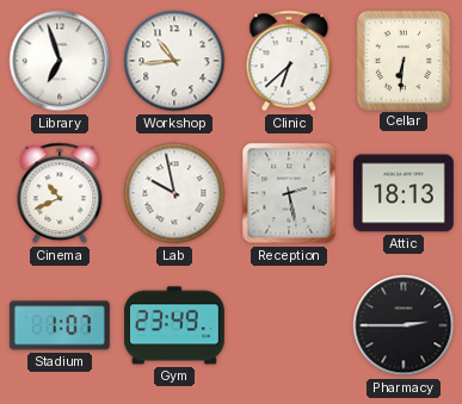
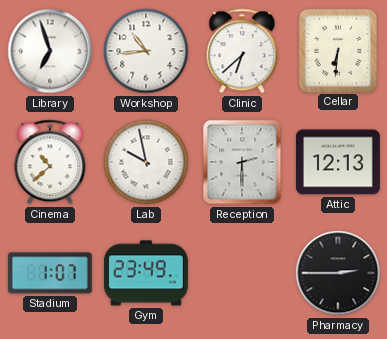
Cinema: 10:41 -> 10:38
Reception: 2:28 -> 2:30
Attic: 18:13 -> 12:13
